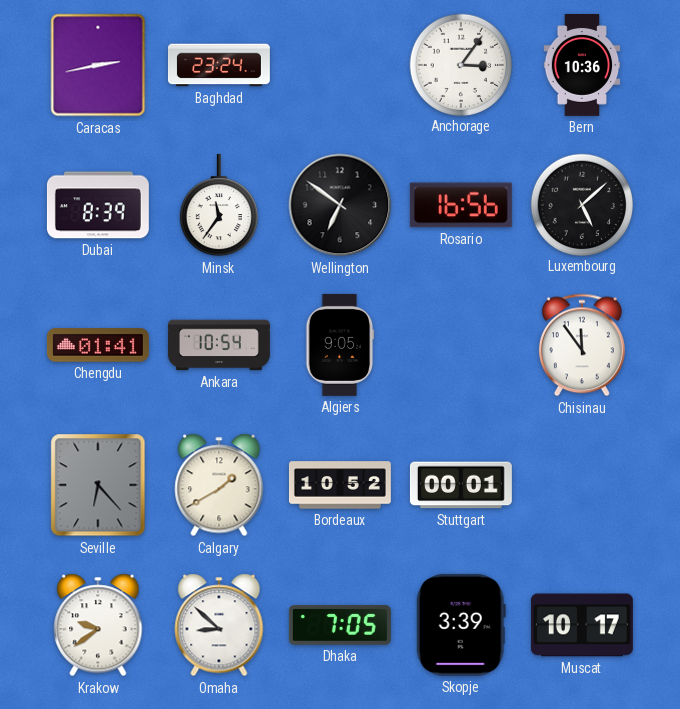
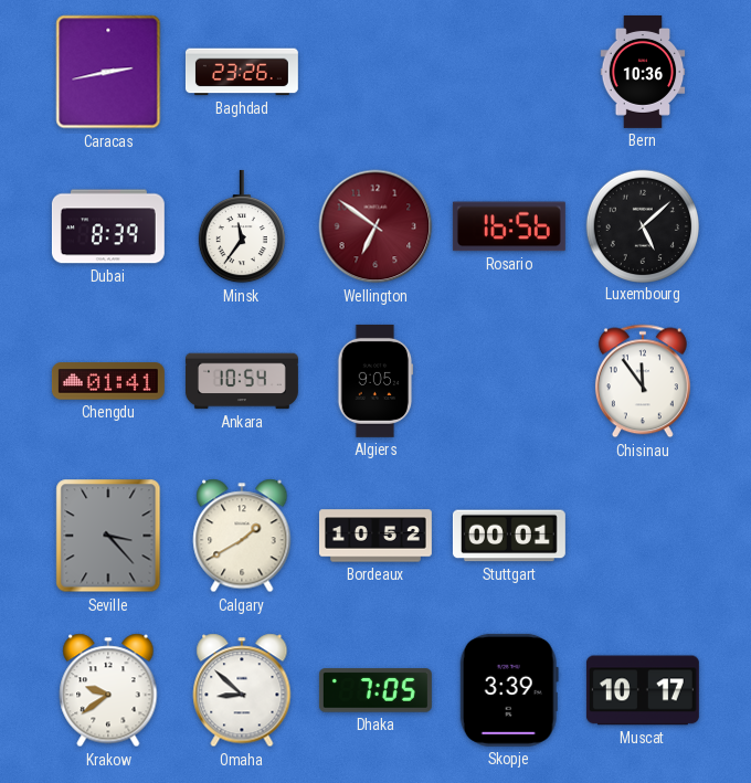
Baghdad: 23:24 -> 23:26
Anchorage: 3:06 -> none
Wellington dial: black -> burgundy
Seville: 6:23 -> 3:23
